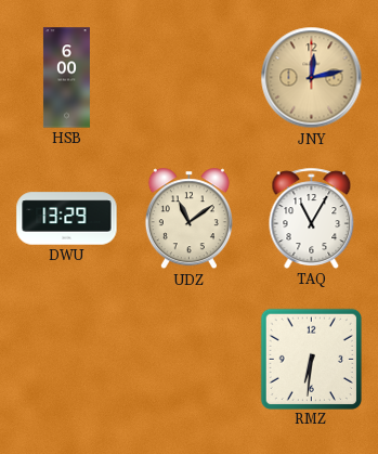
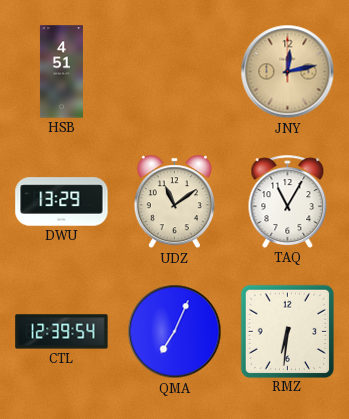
HSB: 6:00 -> 4:51
CTL: none -> 12:39
QMA: none -> 7:04
